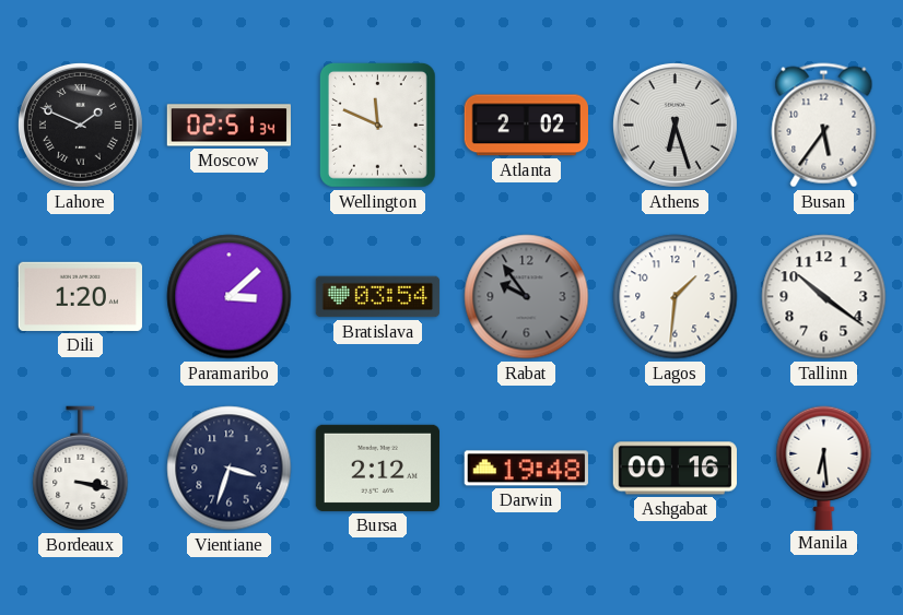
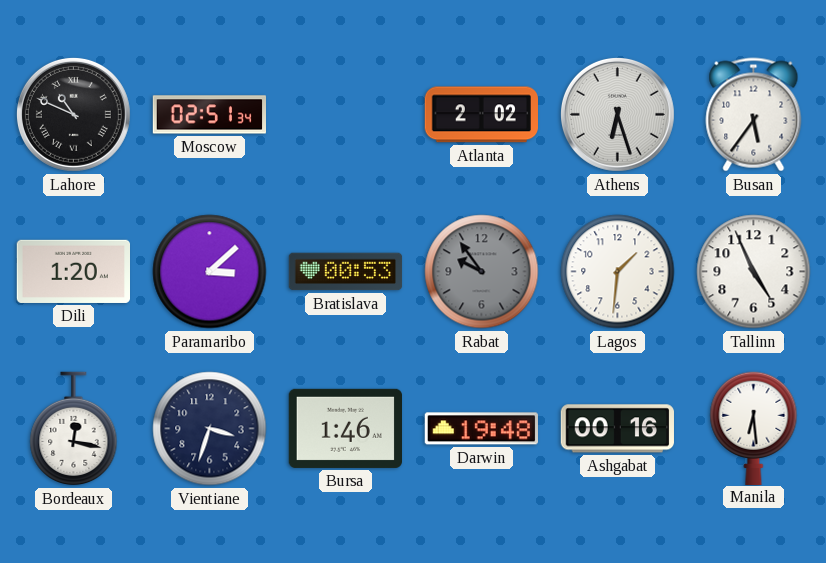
Lahore: 1:49 -> 10:49
Wellington: 11:49 -> none
Bratislava: 03:54 -> 00:53
Tallinn: 10:21 -> 4:56
Bordeaux: 3:17 -> 12:17
Bursa: 2:12 -> 1:46
